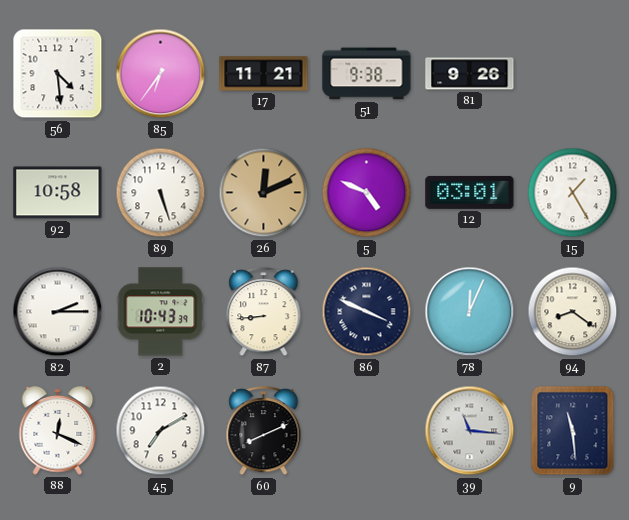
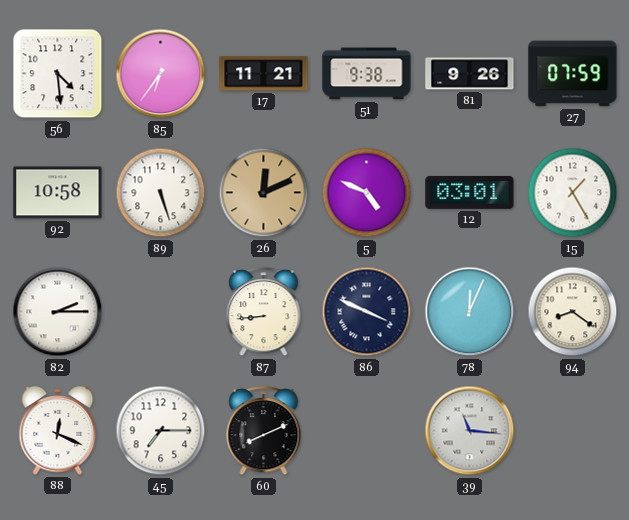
27: none -> 07:59
2: 10:43 -> none
45: 7:10 -> 7:15
9: 11:29 -> none
